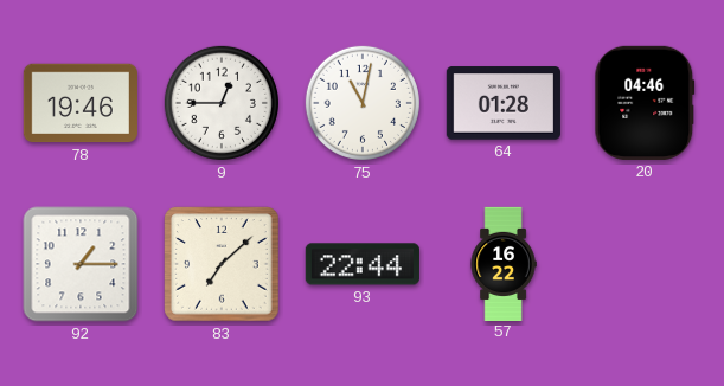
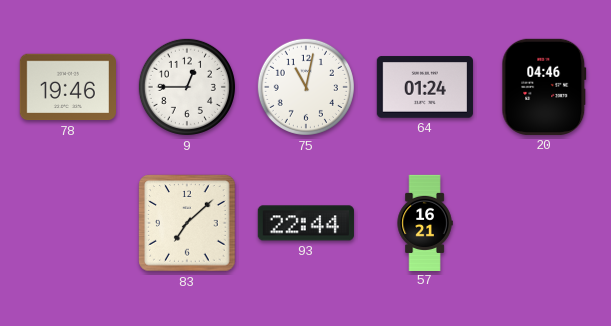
64: 01:28 -> 01:24
92: 1:15 -> none
57: 16:22 -> 16:21
